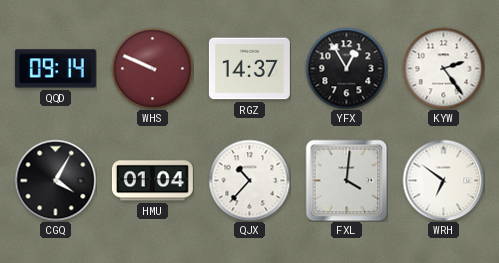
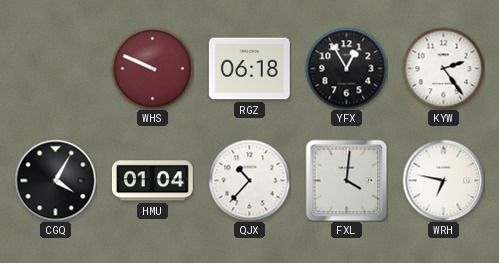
QQD: 09:14 -> none
RGZ: 14:37 -> 06:18
WRH: 6:51 -> 6:47
